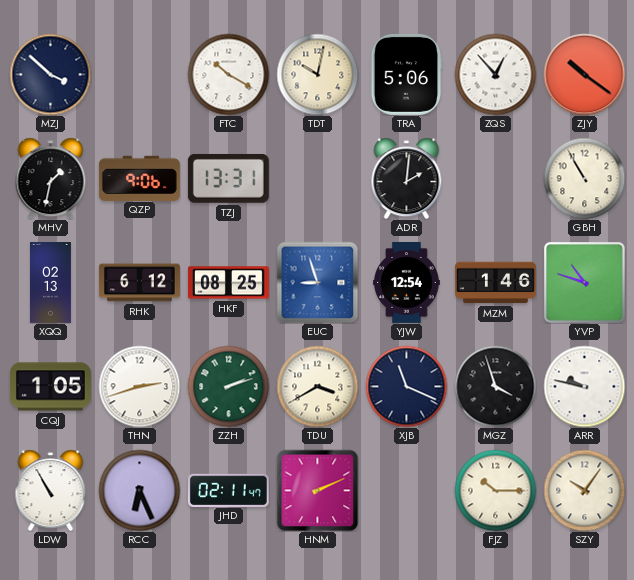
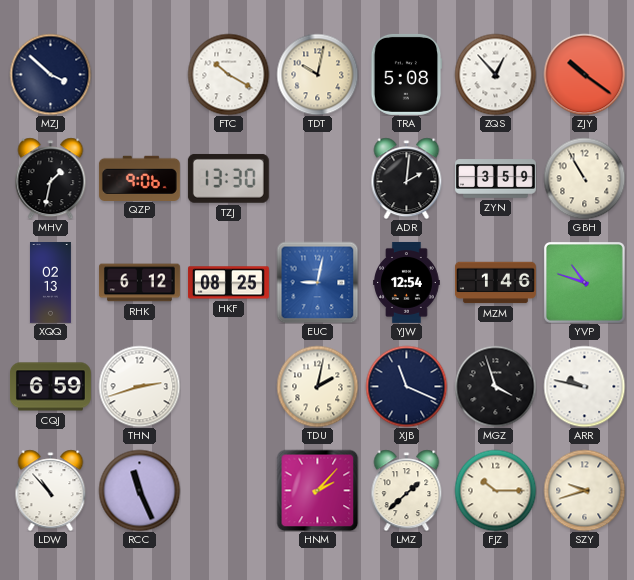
TRA: 5:06 -> 5:08
TZJ: 13:31 -> 13:30
ZYN: none -> 3:59
EUC: 8:57 -> 9:02
CQJ: 1:05 -> 6:59
ZZH: 2:12 -> none
TDU: 3:40 -> 2:02
LDW: 10:55 -> 10:53
RCC: 6:26 -> 11:26
JHD: 02:11 -> none
HNM: 2:11 -> 2:07
LMZ: none -> 1:38
SZY: 10:06 -> 9:42
